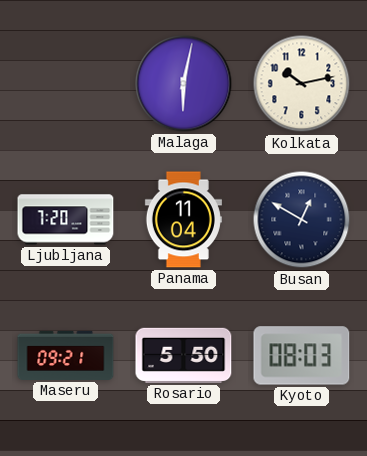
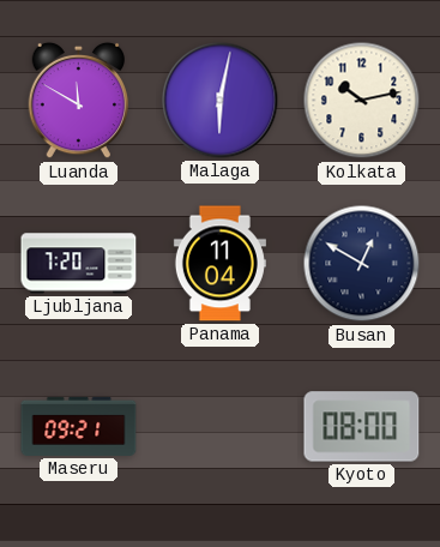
Luanda: none -> 11:50
Rosario: 5:50 -> none
Kyoto: 08:03 -> 08:00
